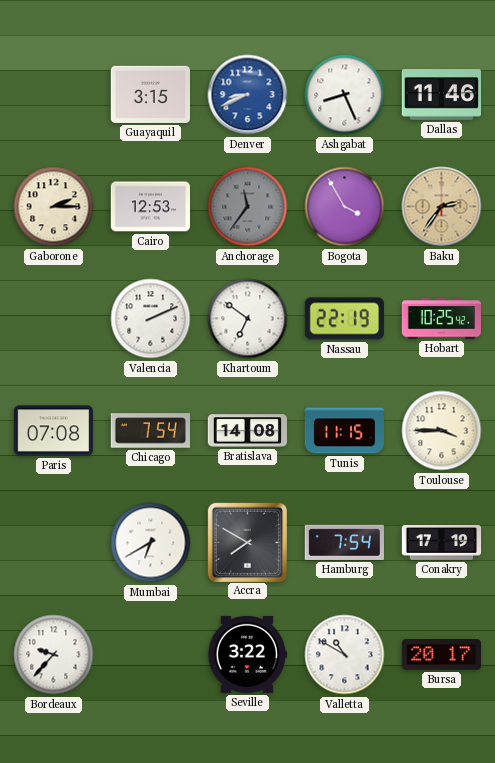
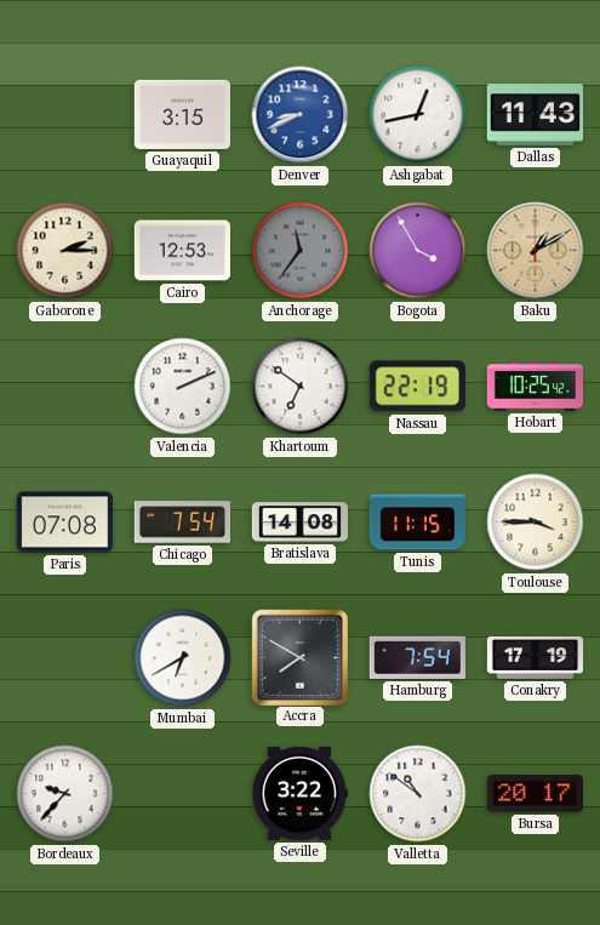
Ashgabat: 8:26 -> 12:43
Dallas: 11:46 -> 11:43
Baku: 2:36 -> 1:10
Valletta: 10:50 -> 10:51
